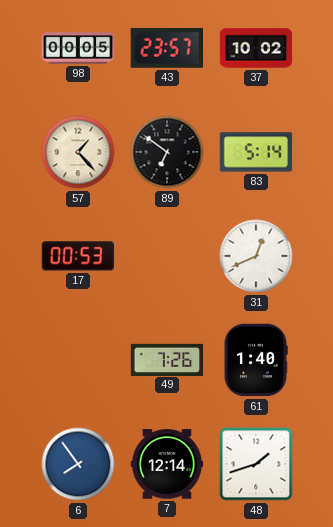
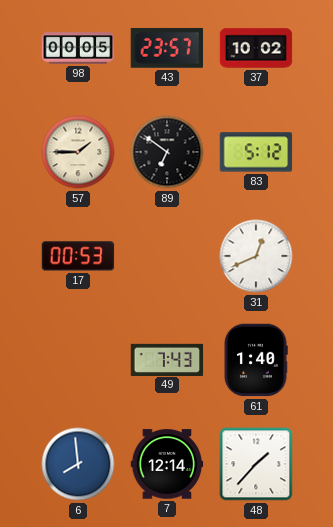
57: 1:23 -> 1:45
83: 5:14 -> 5:12
49: 7:26 -> 7:43
6: 7:54 -> 7:59
48: 1:42 -> 1:37
